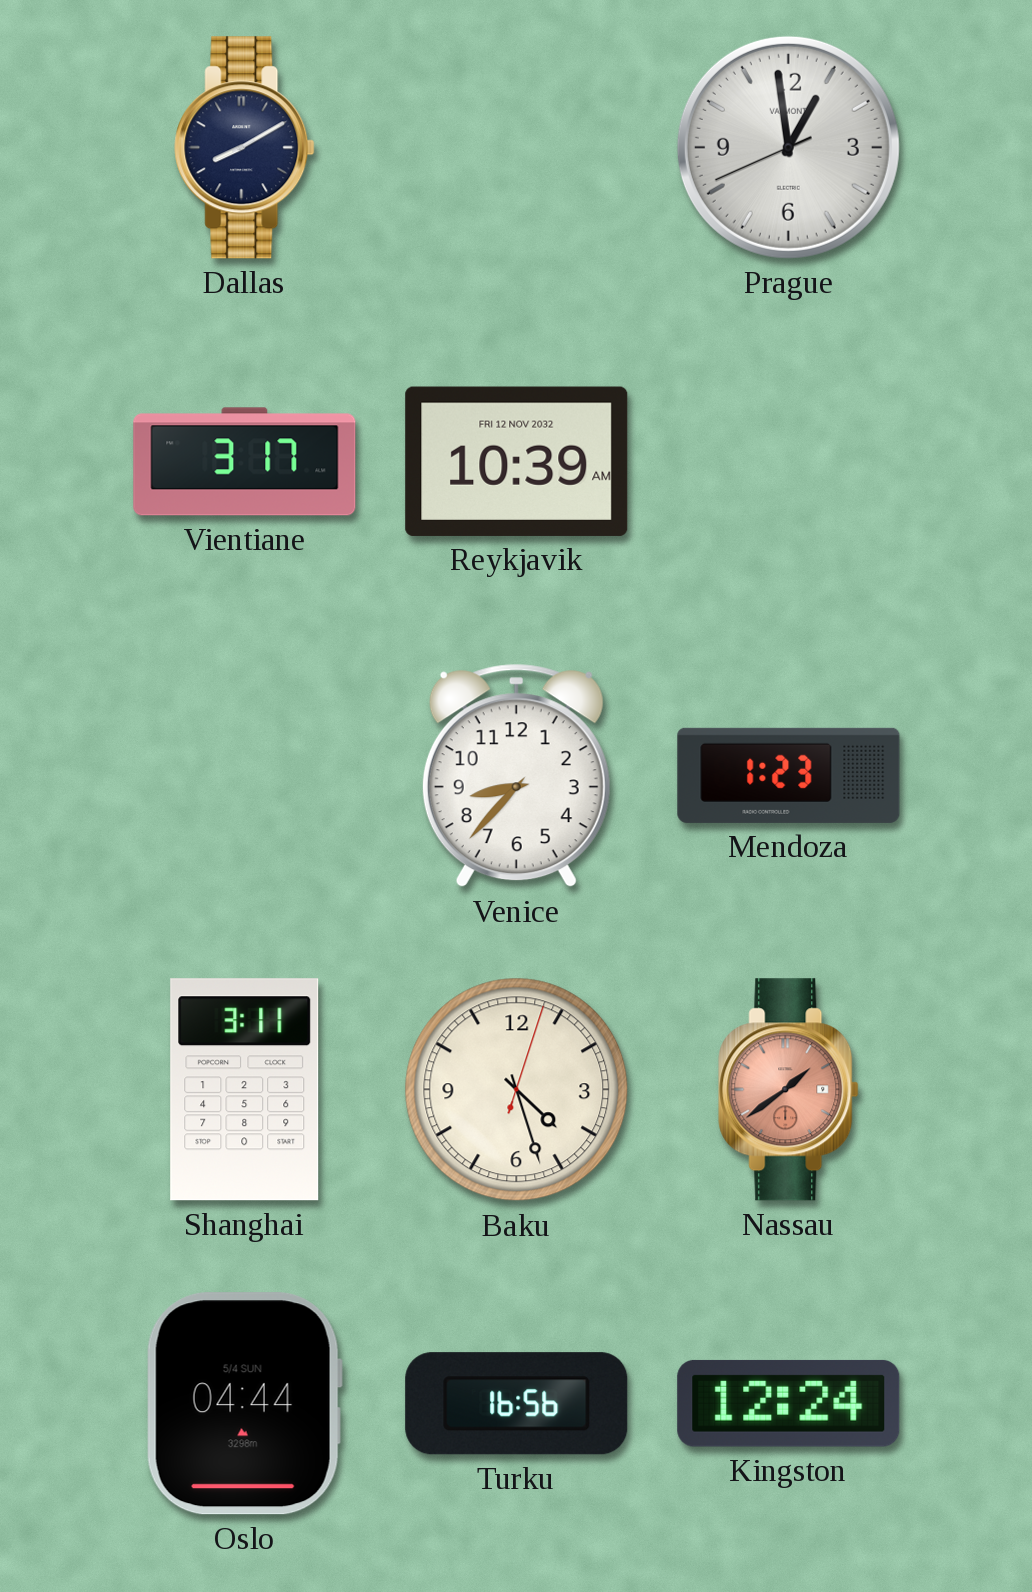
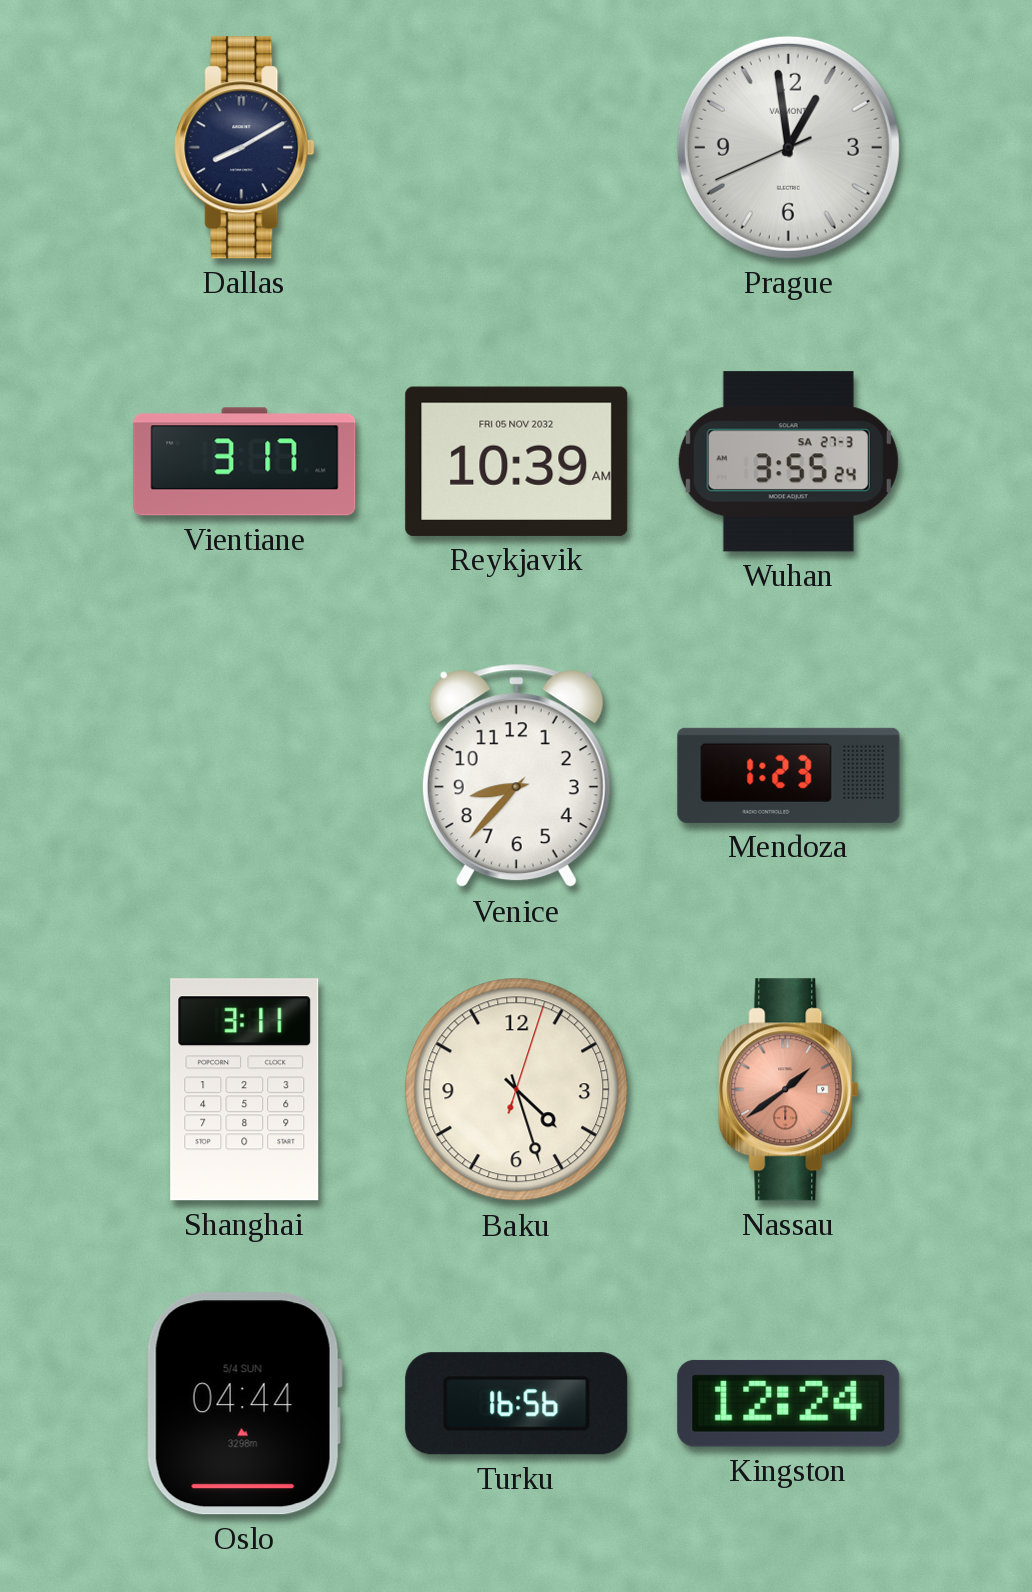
Reykjavik date: FRI 12 NOV 2032 -> FRI 05 NOV 2032
Wuhan: none -> 3:55
